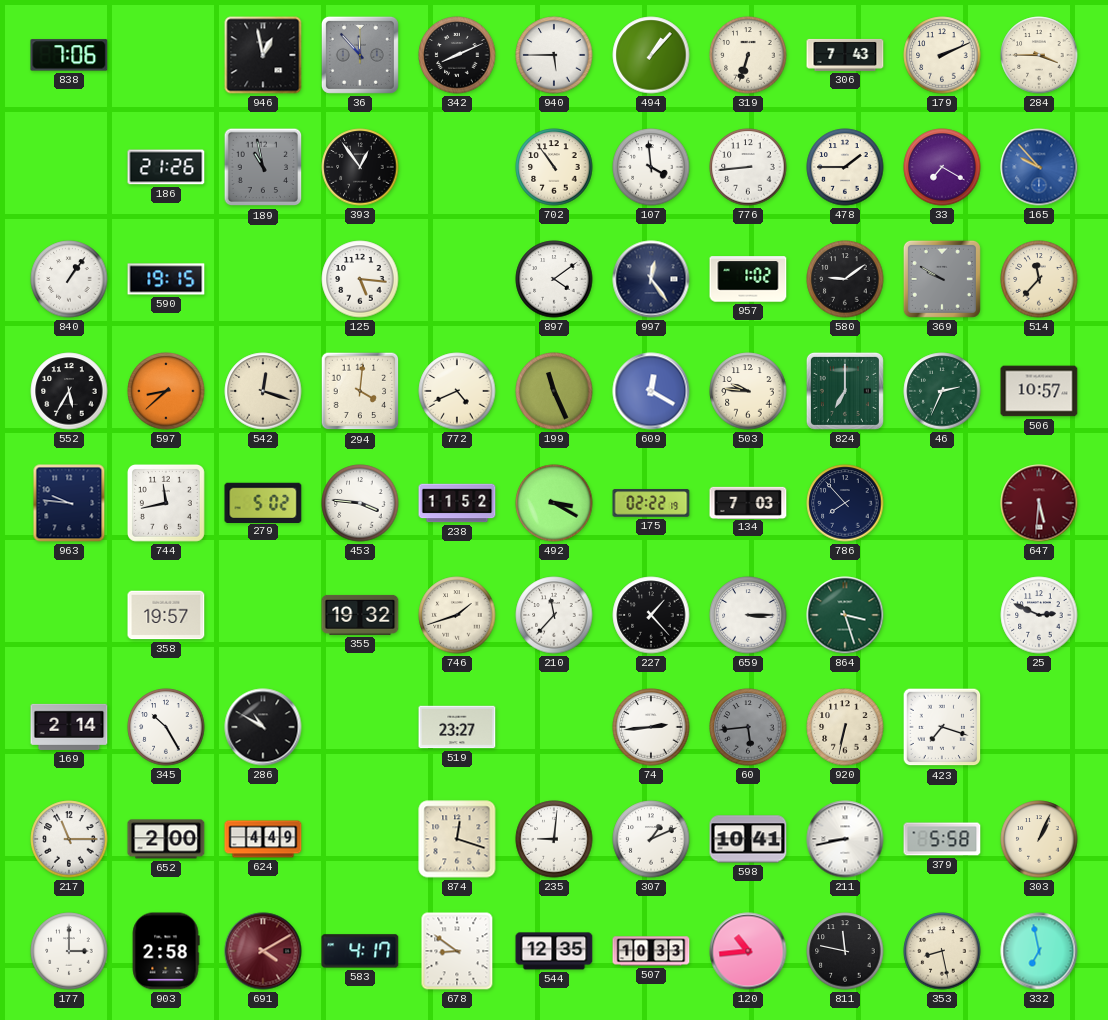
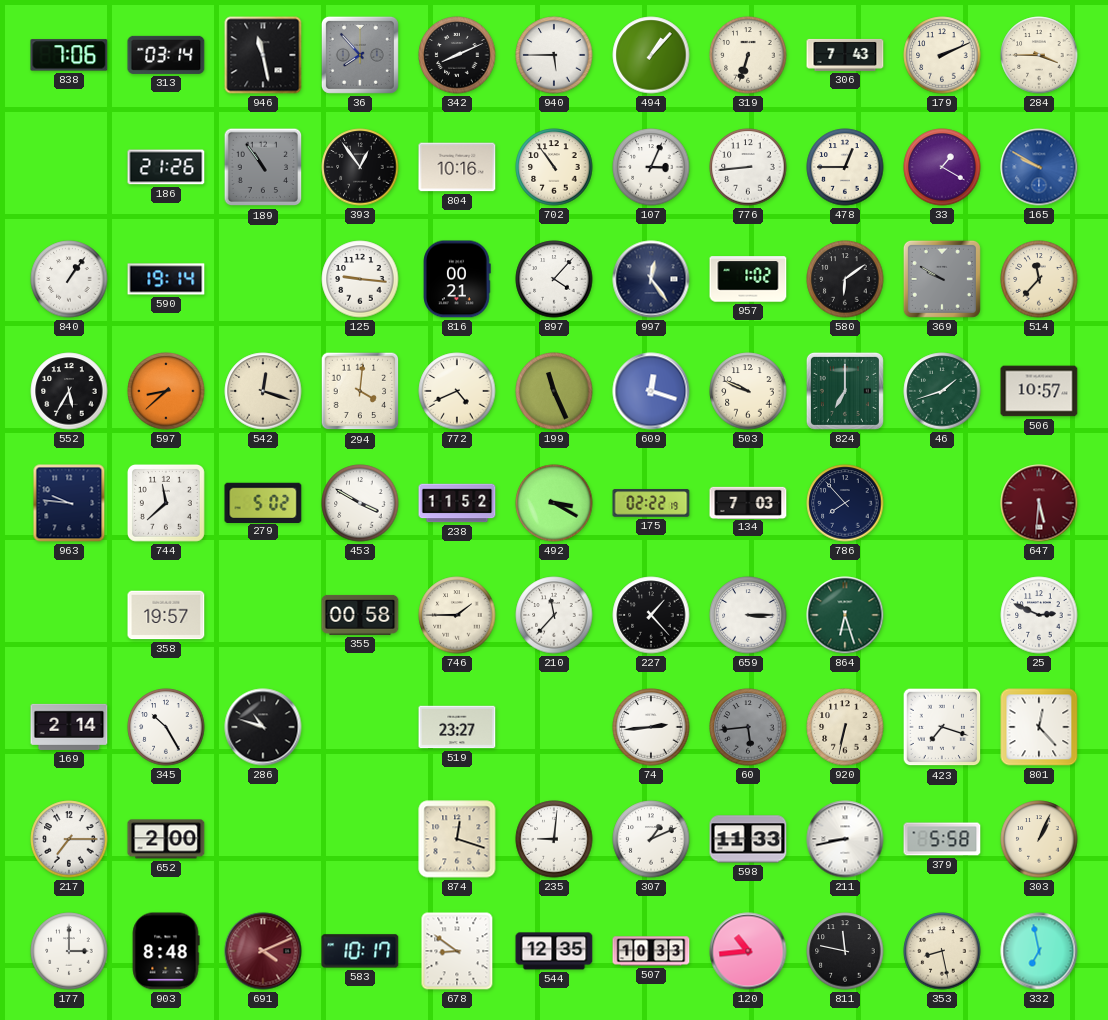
313: none -> 03:14
946: 12:58 -> 11:28
36: 11:53 -> 7:53
189: 10:58 -> 10:54
804: none -> 10:16
107: 3:59 -> 3:04
478: 1:45 -> 12:45
33: 7:20 -> 1:20
165: 9:53 -> 9:50
590: 19:15 -> 19:14
125: 5:16 -> 9:16
816: none -> 00:21
897: 4:09 -> 4:07
580: 9:09 -> 6:09
609: 12:20 -> 12:18
503: 9:46 -> 9:49
46: 2:34 -> 1:42
744: 11:43 -> 11:38
453: 3:46 -> 3:50
355: 19:32 -> 00:58
746: 1:42 -> 1:45
864: 3:27 -> 6:27
286: 10:50 -> 10:48
801: none -> 12:23
217: 11:15 -> 7:15
624: 4:49 -> none
598: 10:41 -> 11:33
903: 2:58 -> 8:48
691: 4:10 -> 4:11
583: 4:17 -> 10:17
